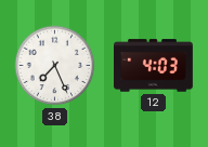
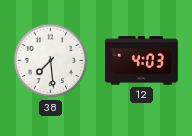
38: 7:26 -> 7:29
